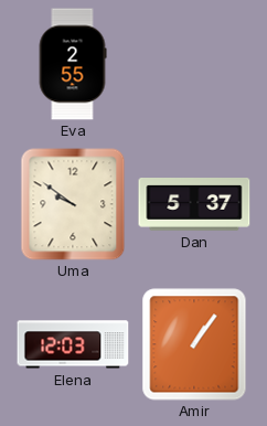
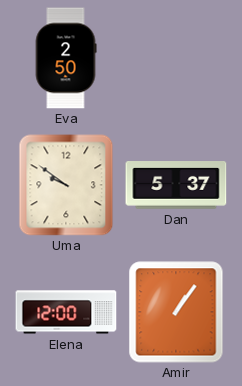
Eva: 2:55 -> 2:50
Elena: 12:03 -> 12:00
